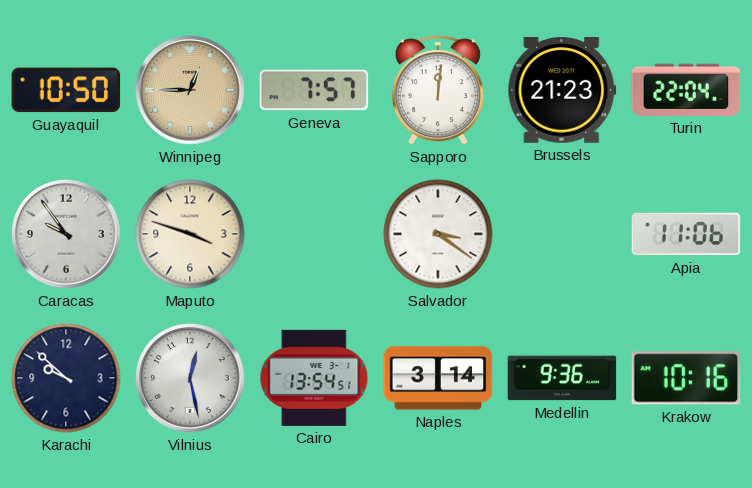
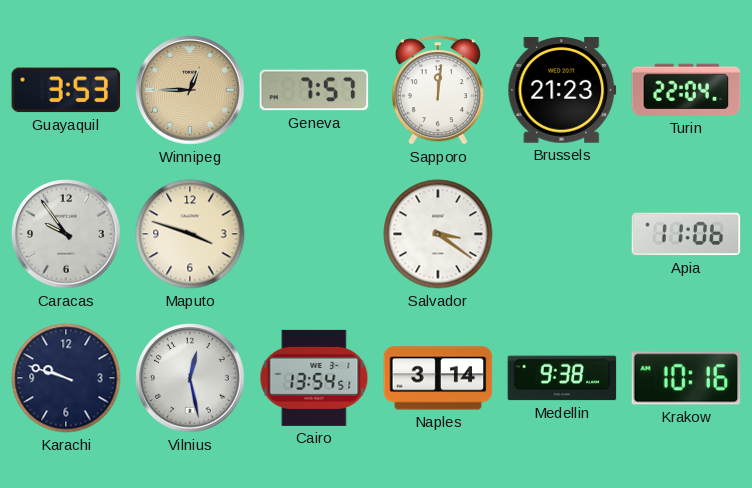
Guayaquil: 10:50 -> 3:53
Karachi: 9:52 -> 9:48
Medellin: 9:36 -> 9:38
